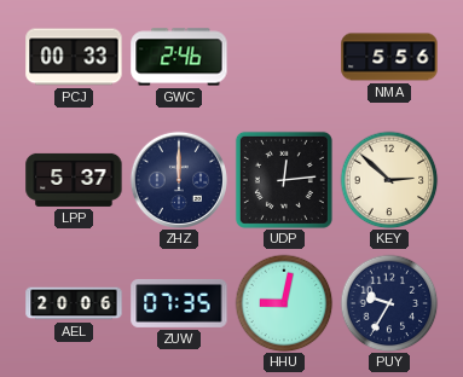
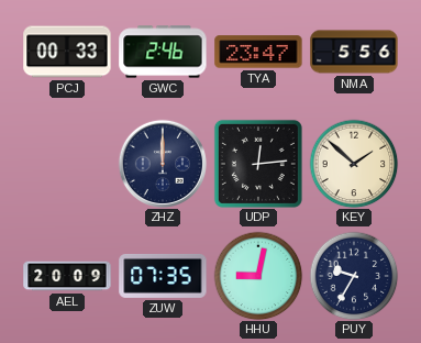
TYA: none -> 23:47
LPP: 5:37 -> none
KEY: 2:52 -> 1:52
AEL: 20:06 -> 20:09
